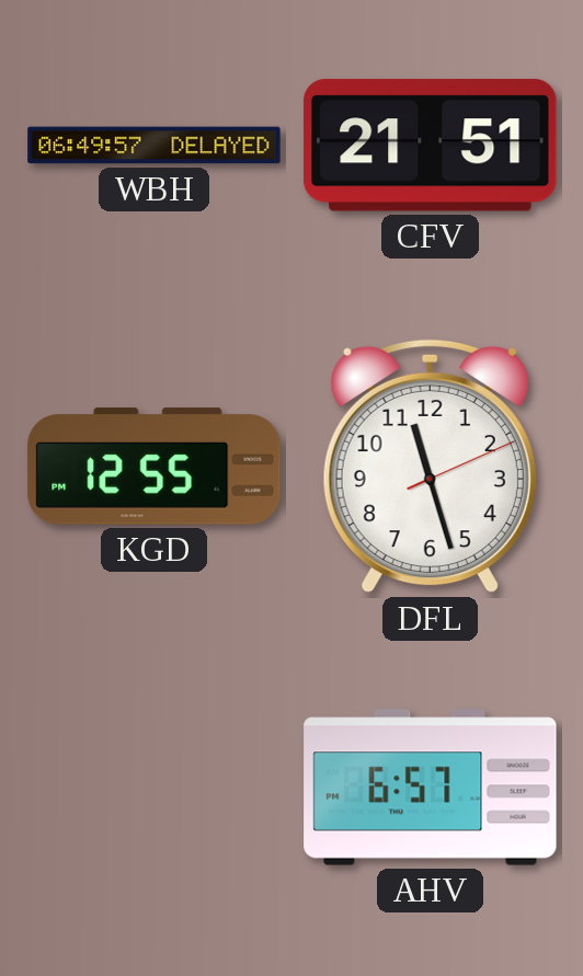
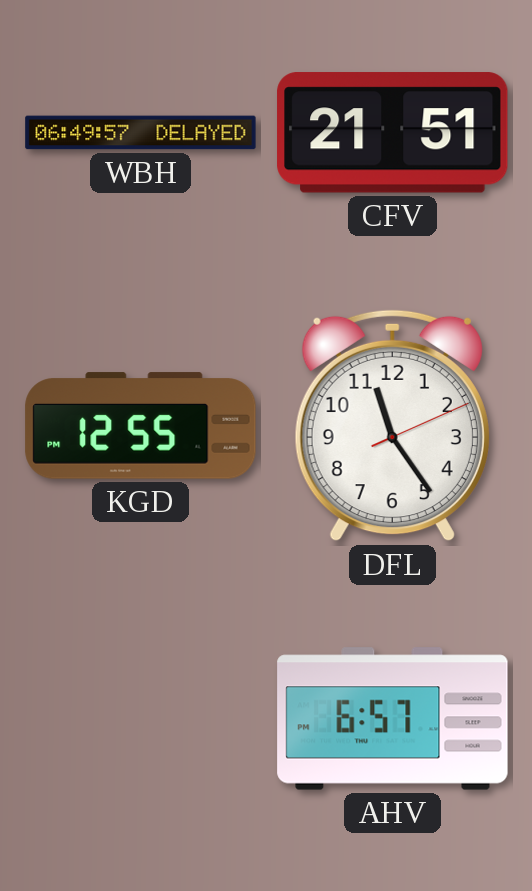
DFL: 11:27 -> 11:24
